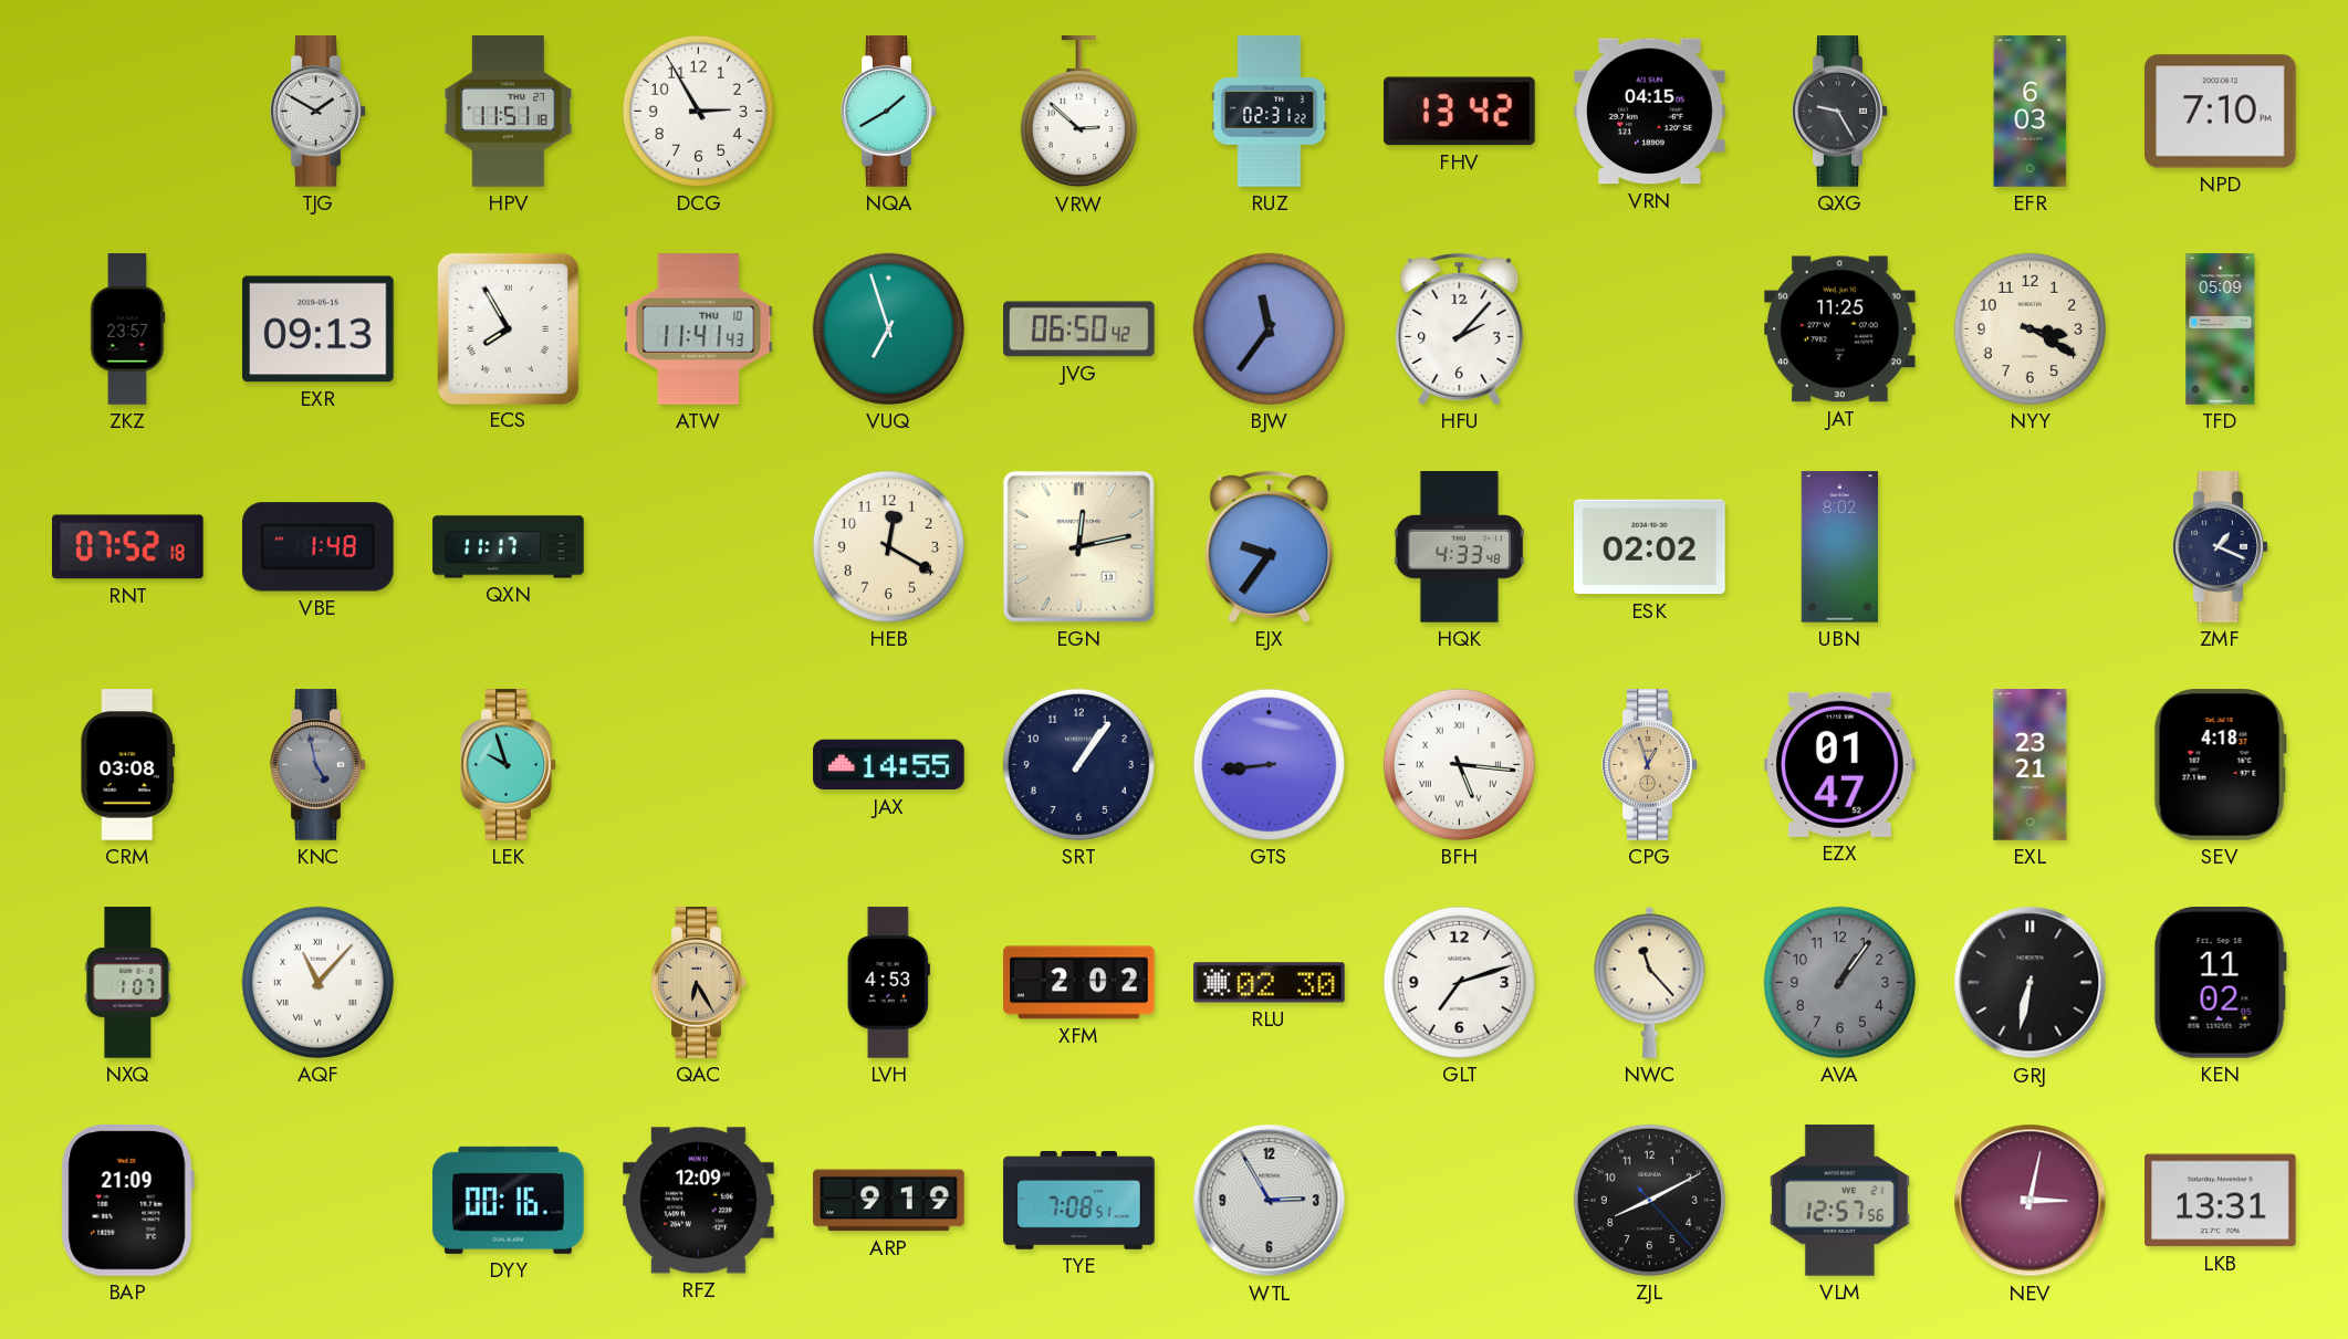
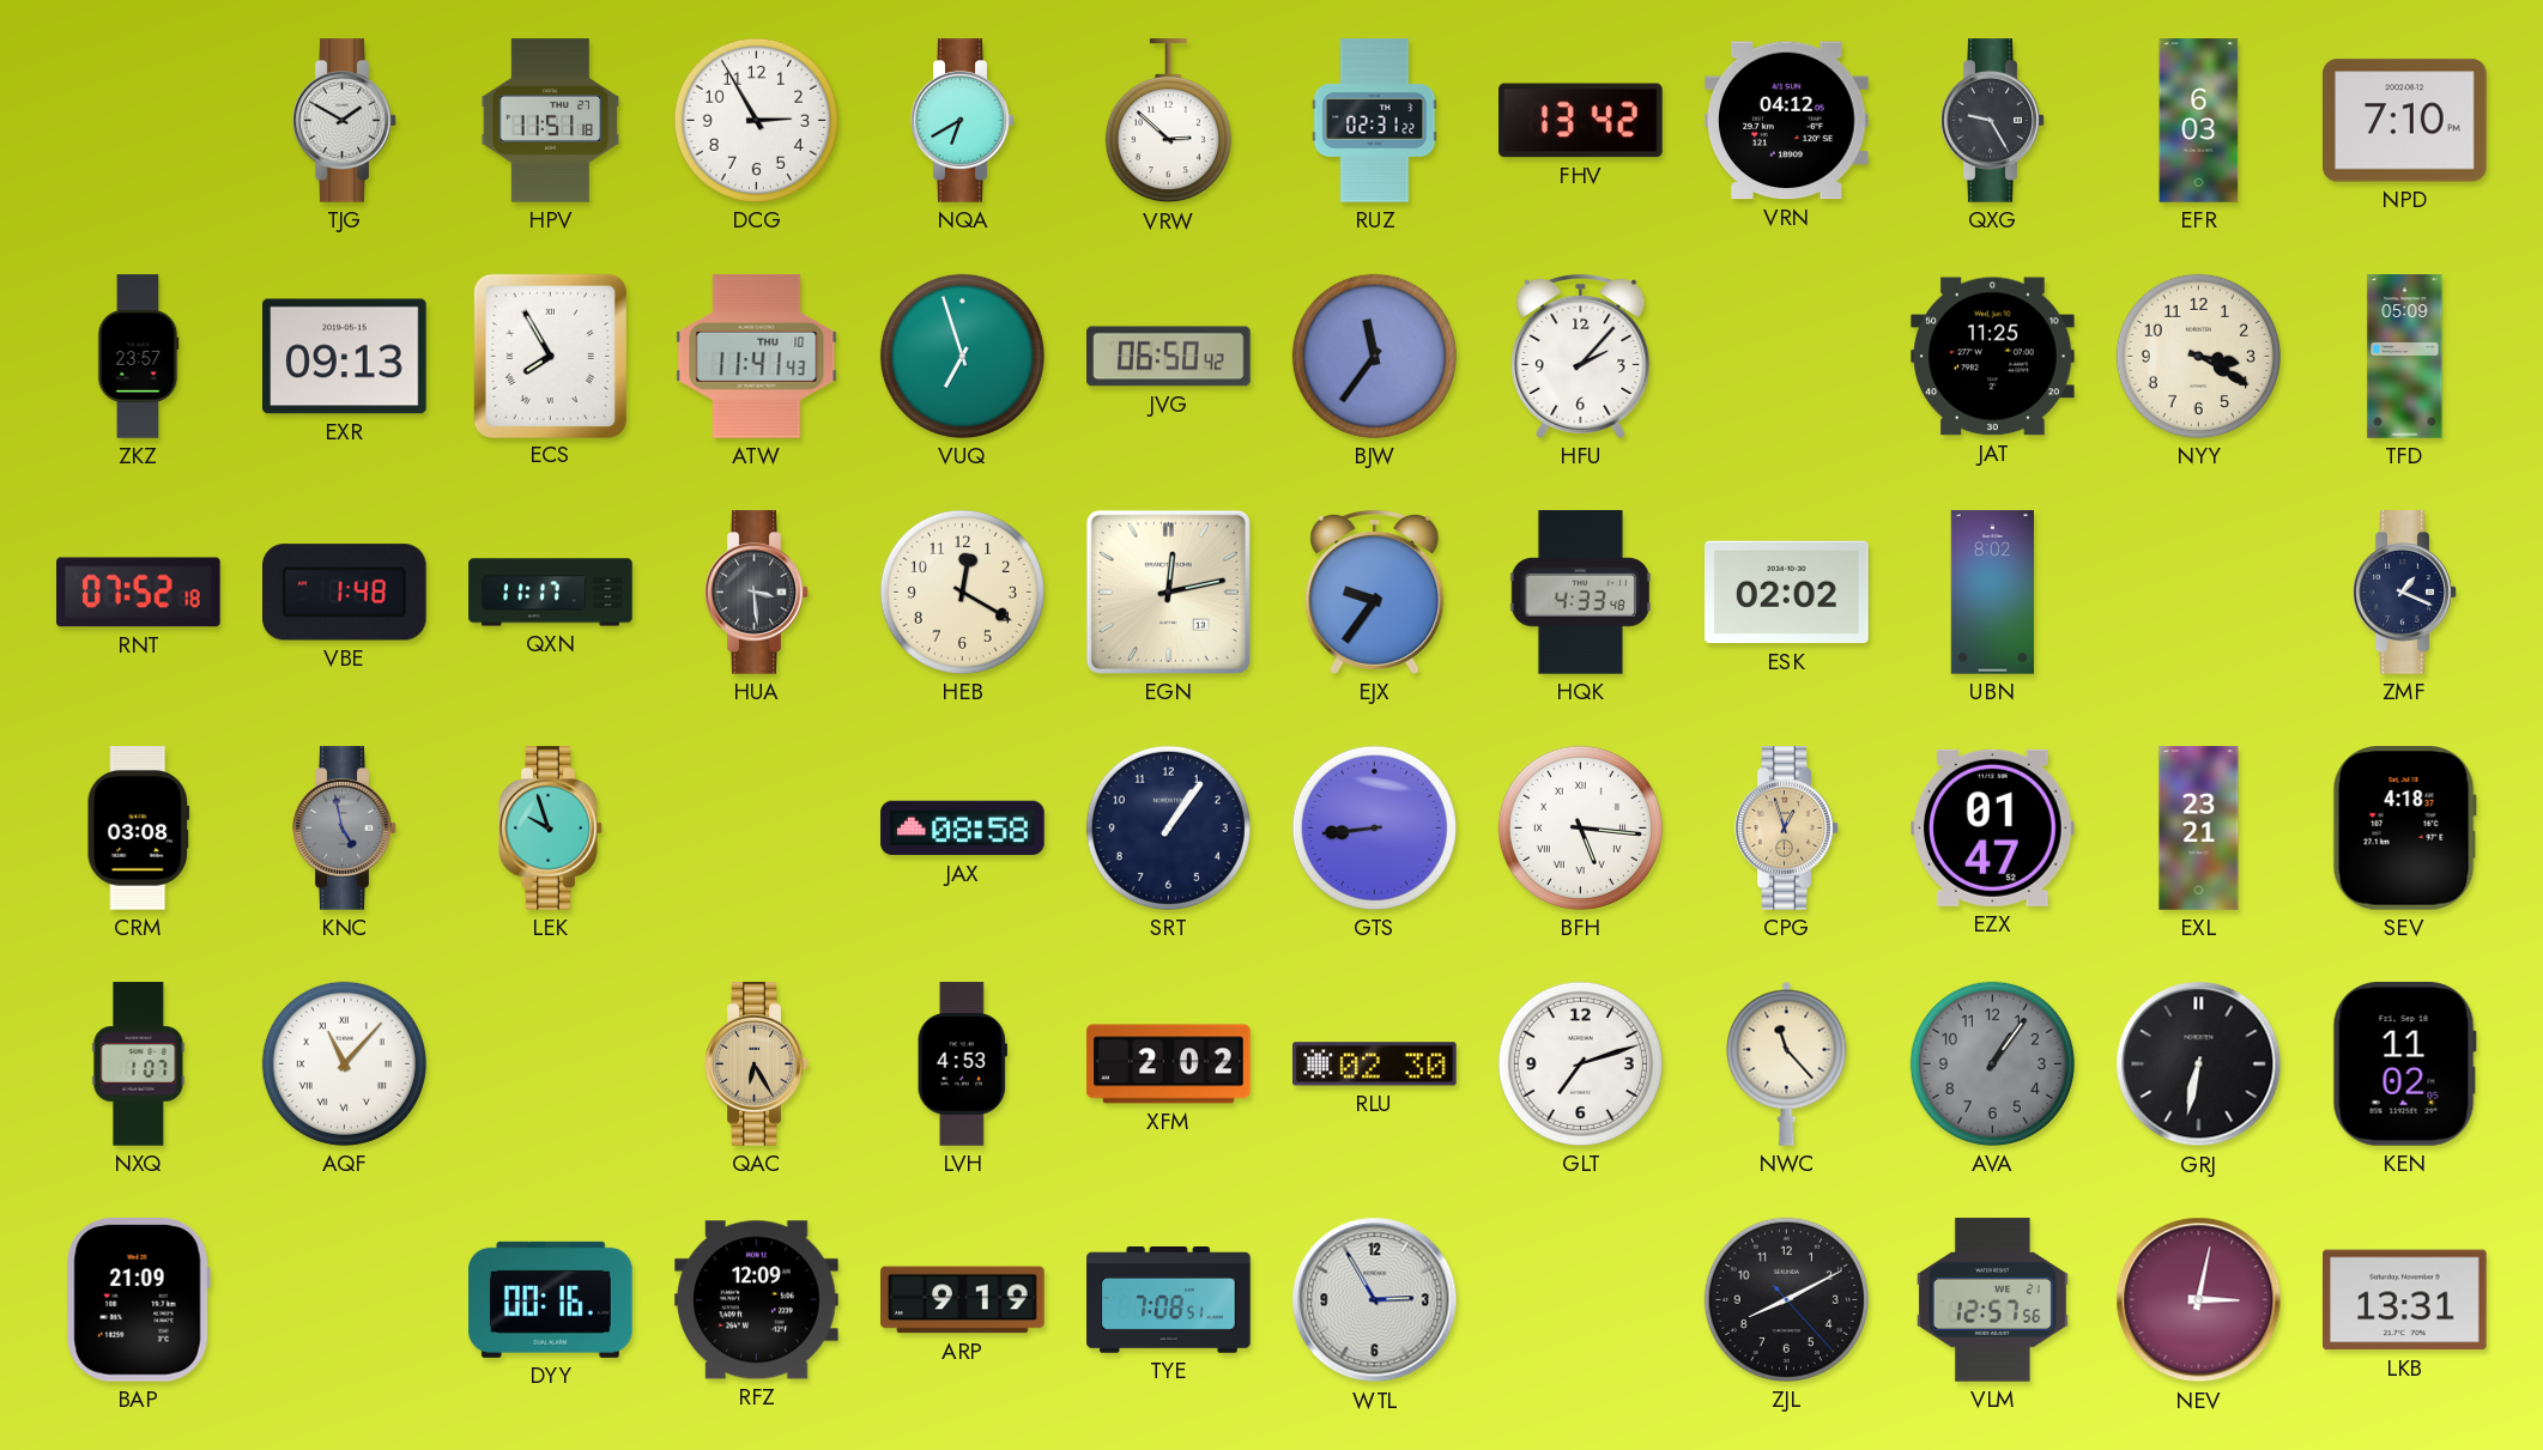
NQA: 1:40 -> 6:40
VRN: 04:15 -> 04:12
HUA: none -> 3:29
JAX: 14:55 -> 08:58
